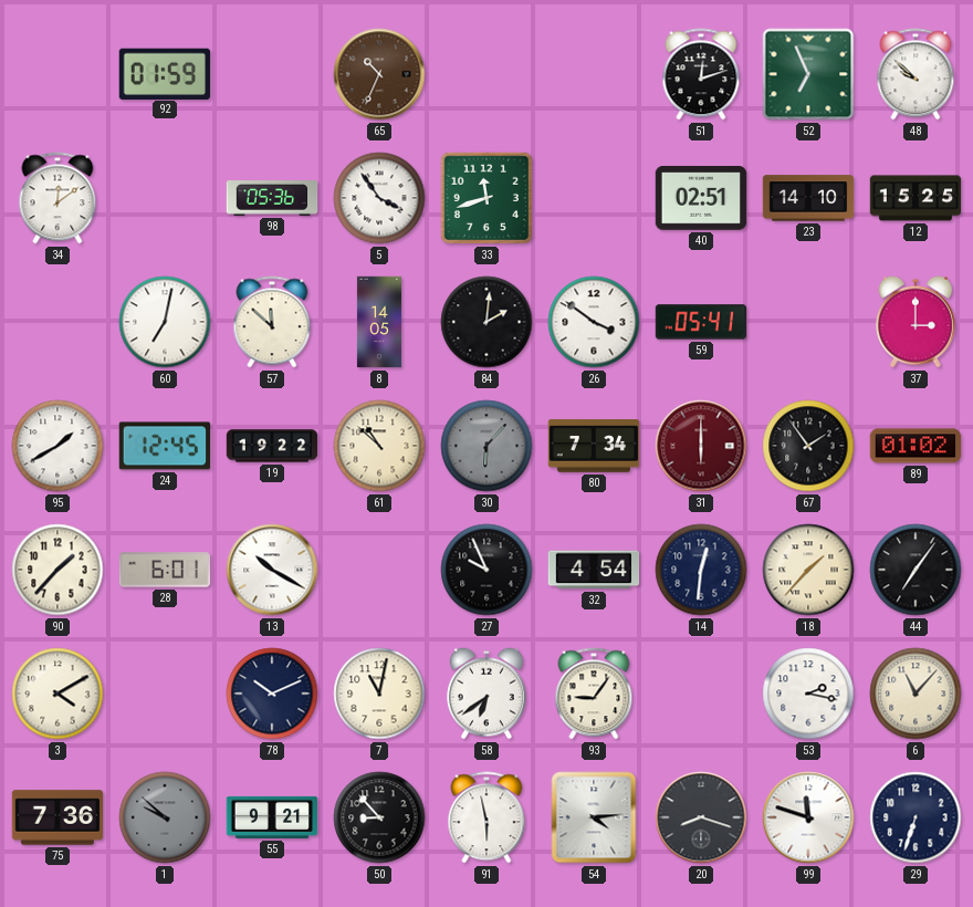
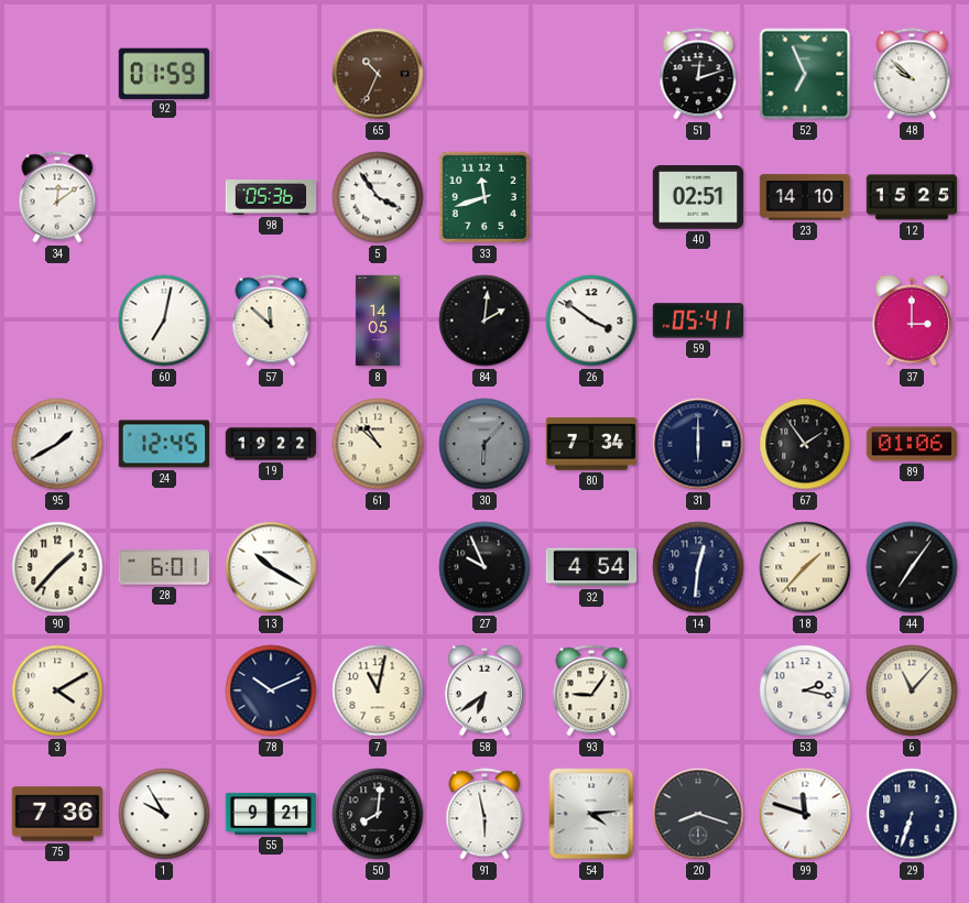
31 dial: burgundy -> navy
89: 01:02 -> 01:06
1: 9:52 -> 9:55
1 dial: grey -> white
50: 8:53 -> 8:01
